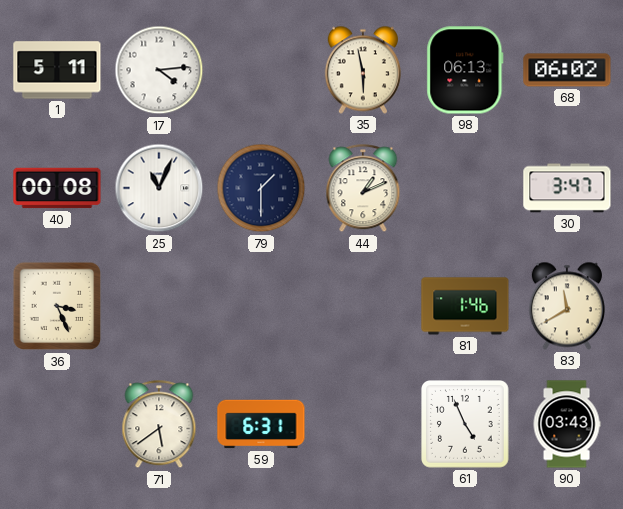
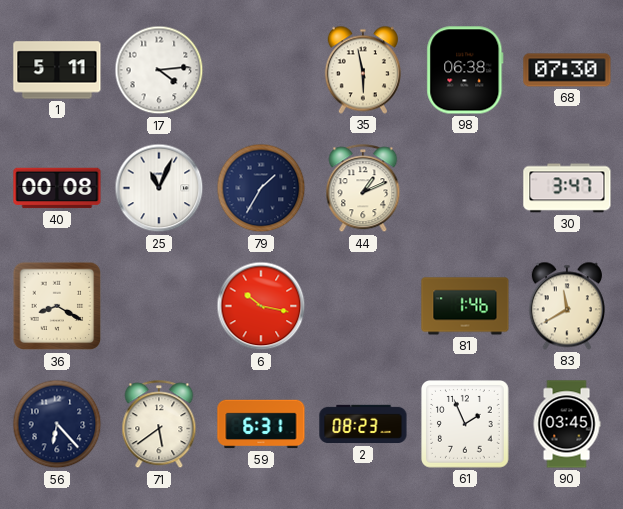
98: 06:13 -> 06:38
68: 06:02 -> 07:30
79: 1:30 -> 1:35
36: 3:26 -> 8:20
6: none -> 10:17
56: none -> 6:23
2: none -> 08:23
61: 4:56 -> 1:56
90: 03:43 -> 03:45
